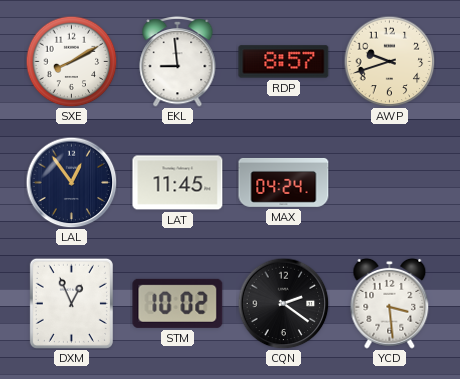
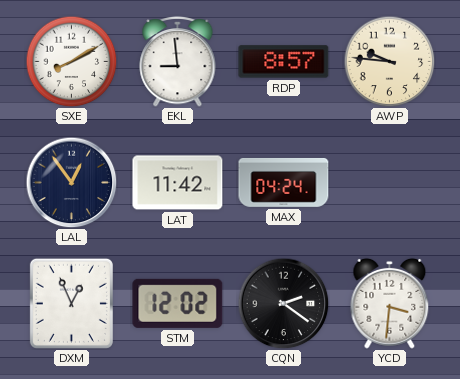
AWP: 9:42 -> 9:46
LAT: 11:45 -> 11:42
STM: 10:02 -> 12:02
YCD: 3:29 -> 3:31
